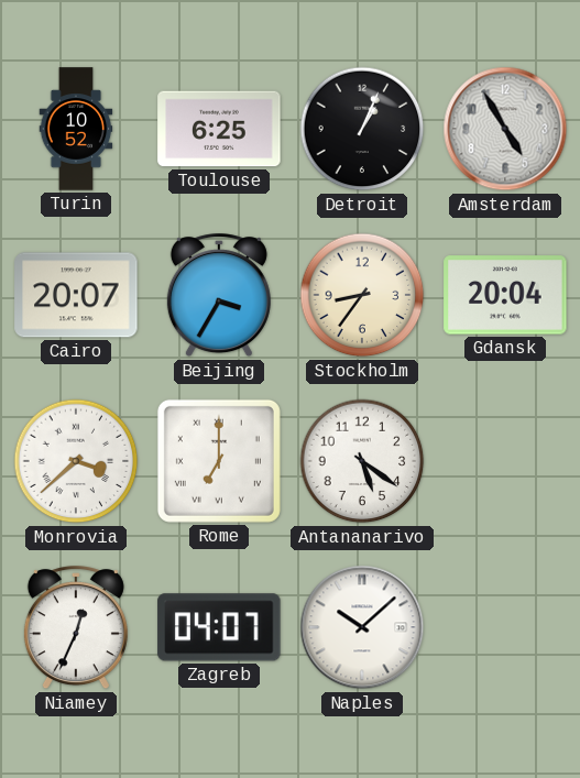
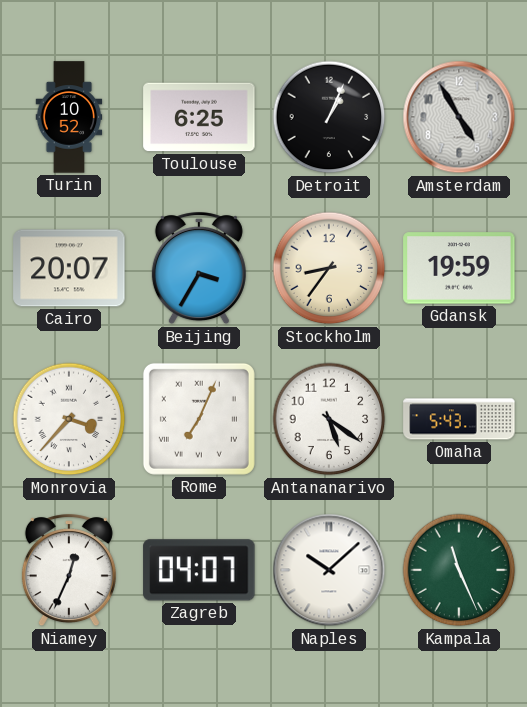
Gdansk: 20:04 -> 19:59
Monrovia: 3:38 -> 3:37
Rome: 7:00 -> 7:04
Omaha: none -> 5:43
Kampala: none -> 11:26
